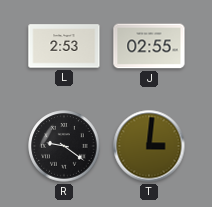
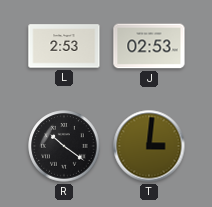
J: 02:55 -> 02:53
R: 9:21 -> 10:21
